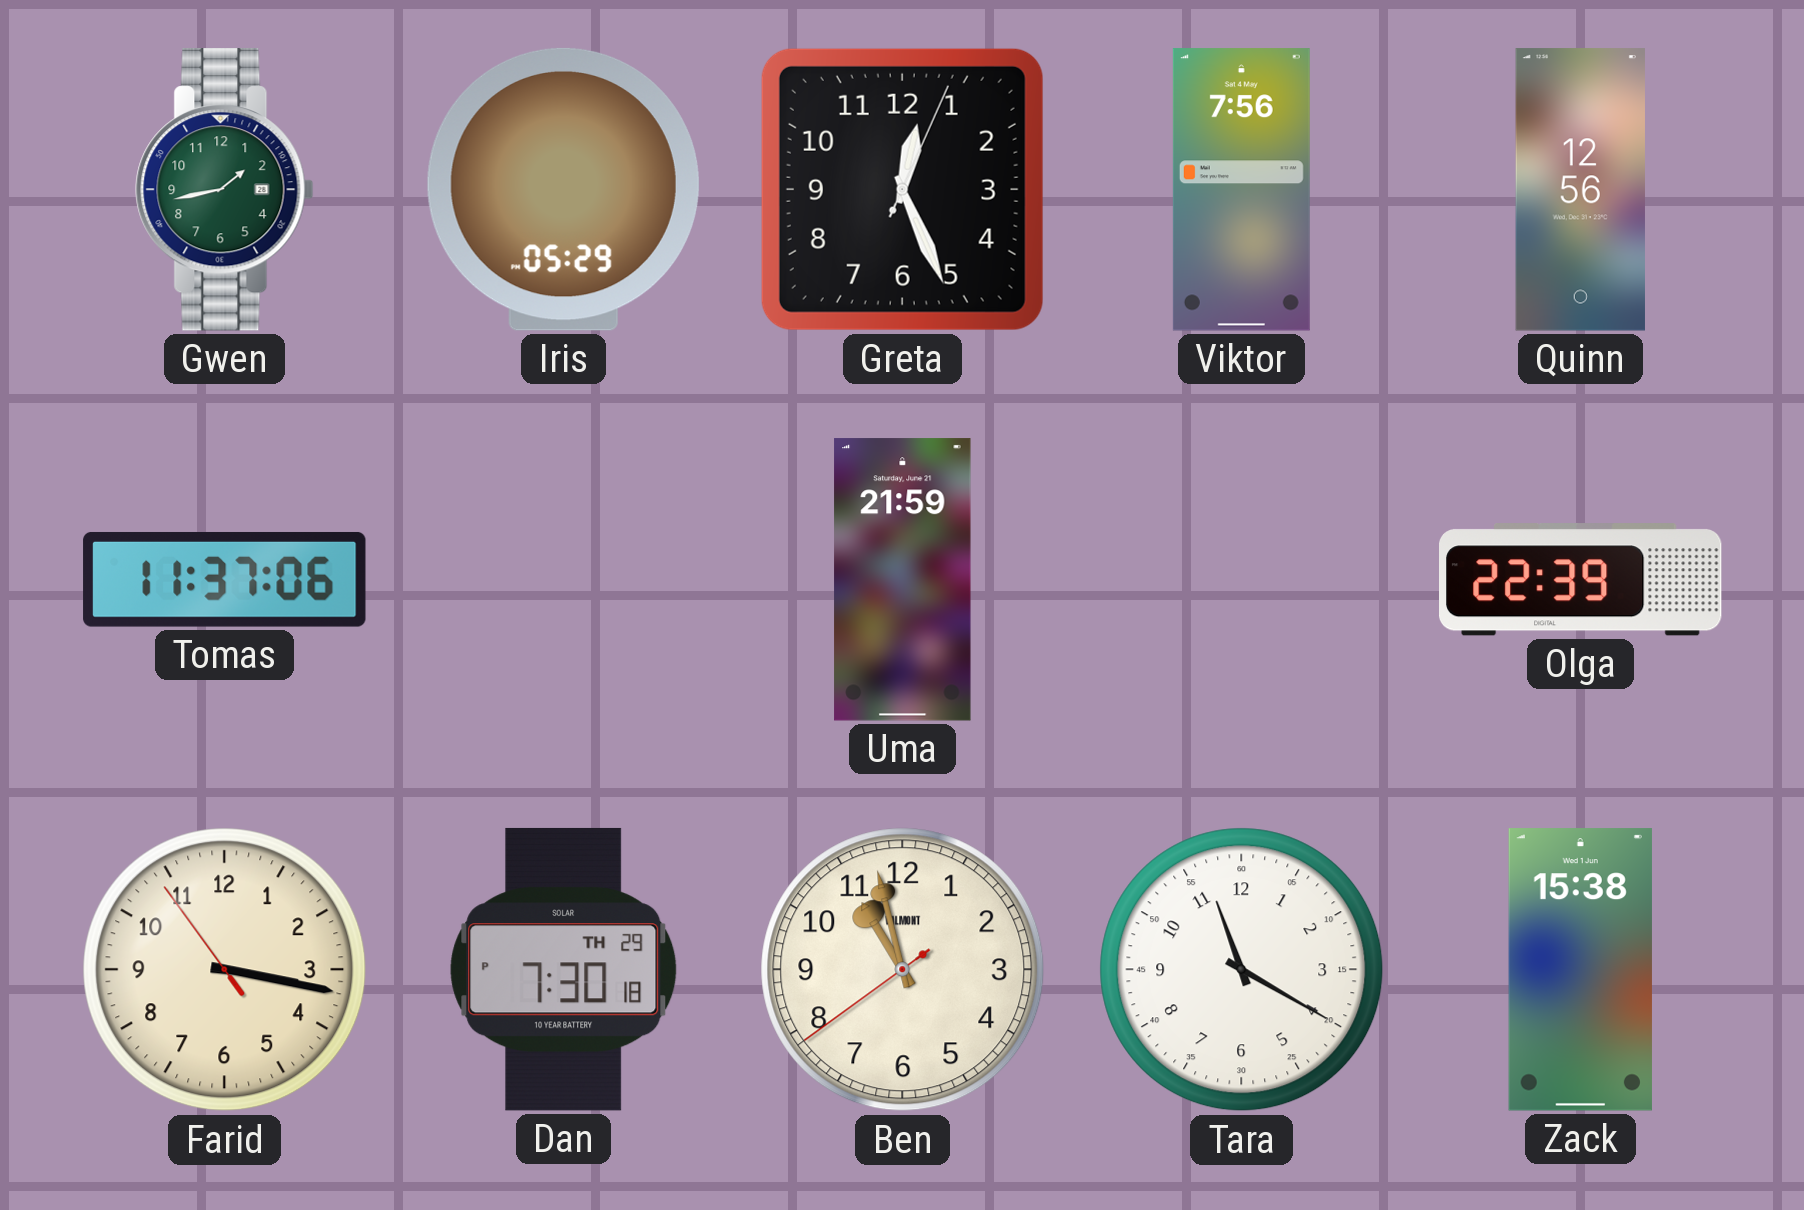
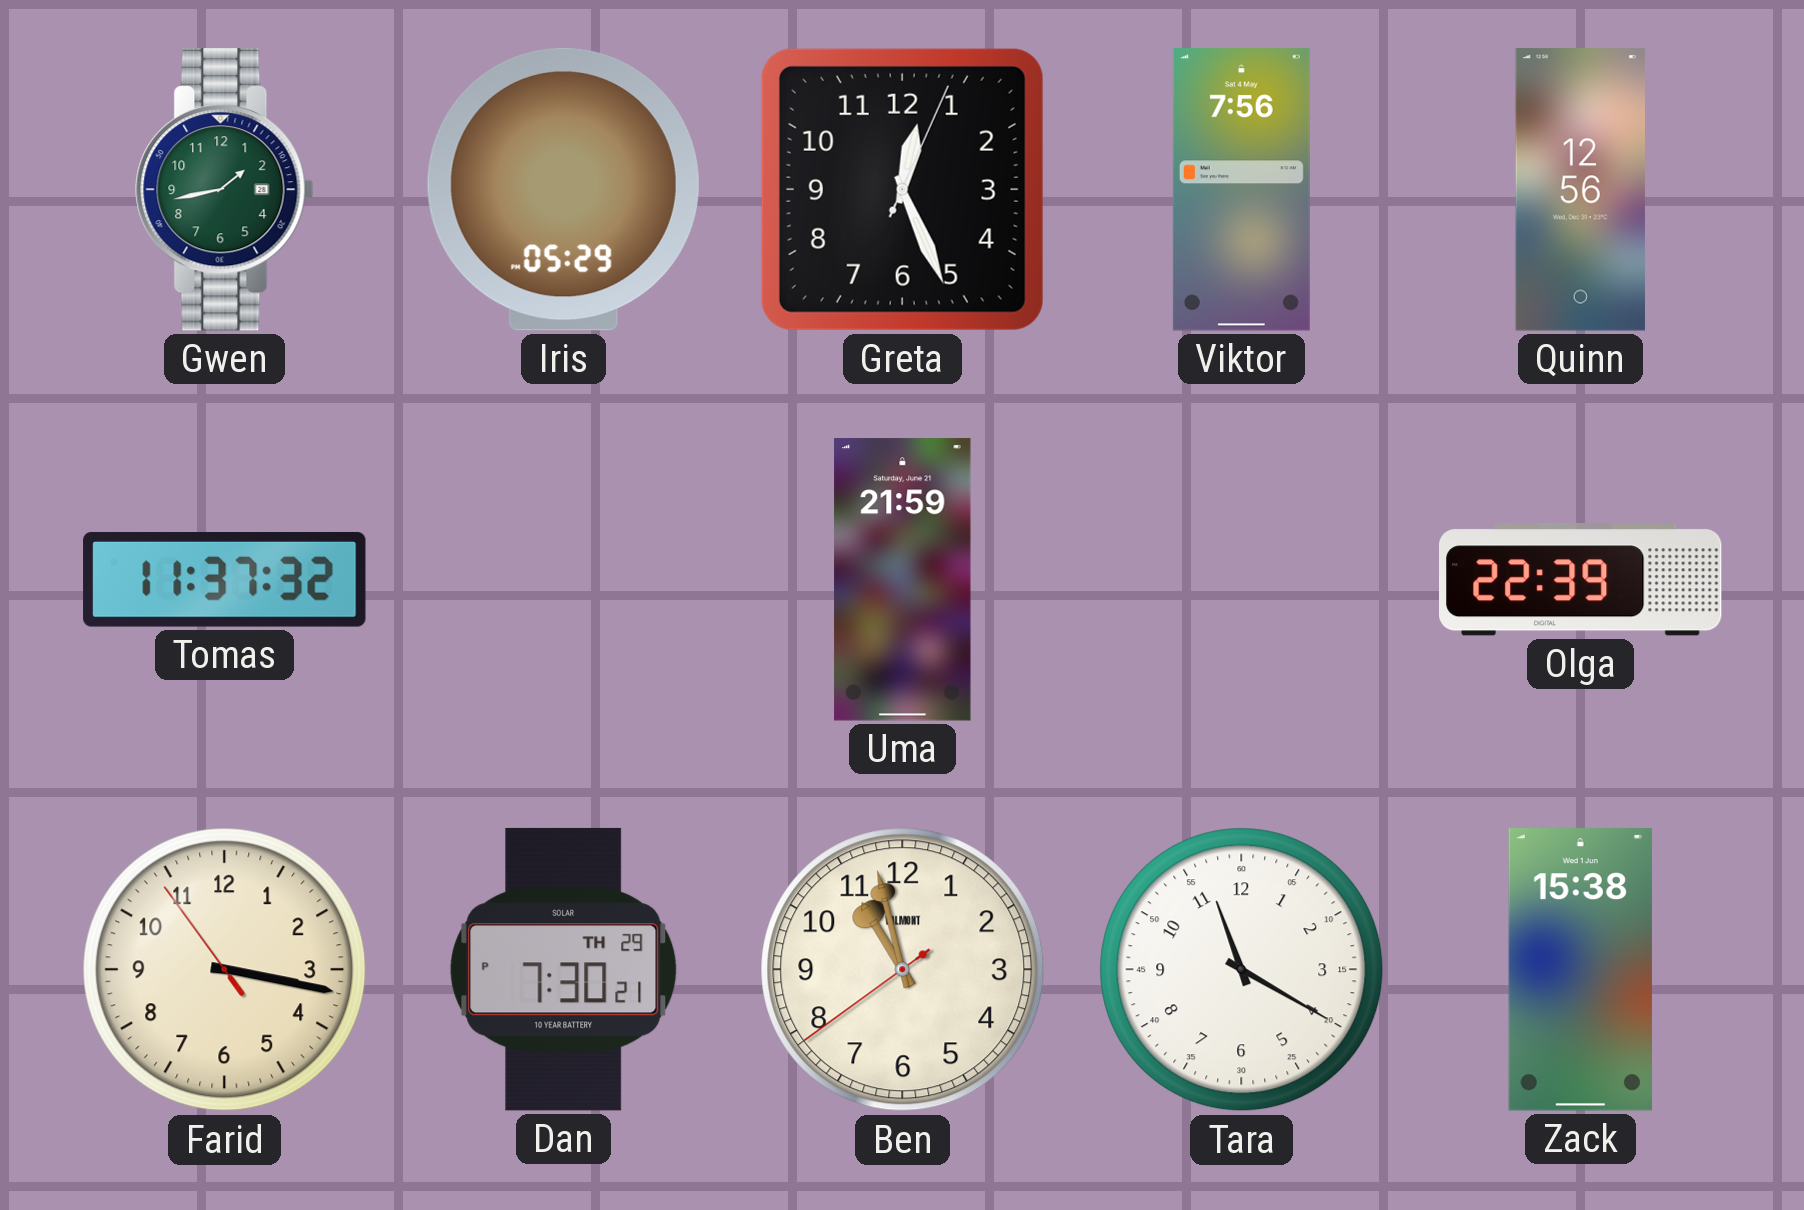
Tomas: 11:37:06 -> 11:37:32
Dan: 7:30:18 PM -> 7:30:21 PM
